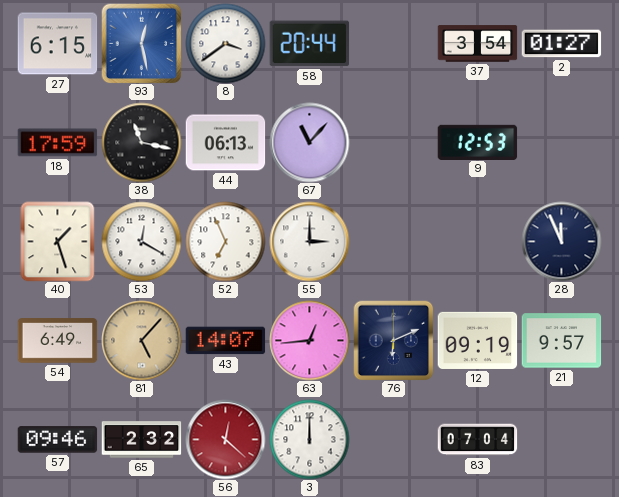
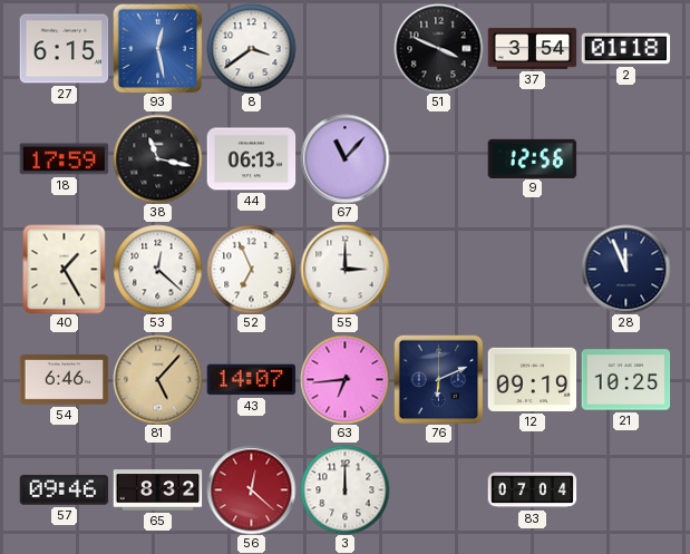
58: 20:44 -> none
51: none -> 3:49
2: 01:27 -> 01:18
9: 12:53 -> 12:56
40: 1:27 -> 1:25
53: 12:20 -> 12:22
54: 6:49 -> 6:46
63: 12:44 -> 6:44
21: 9:57 -> 10:25
65: 2:32 -> 8:32
